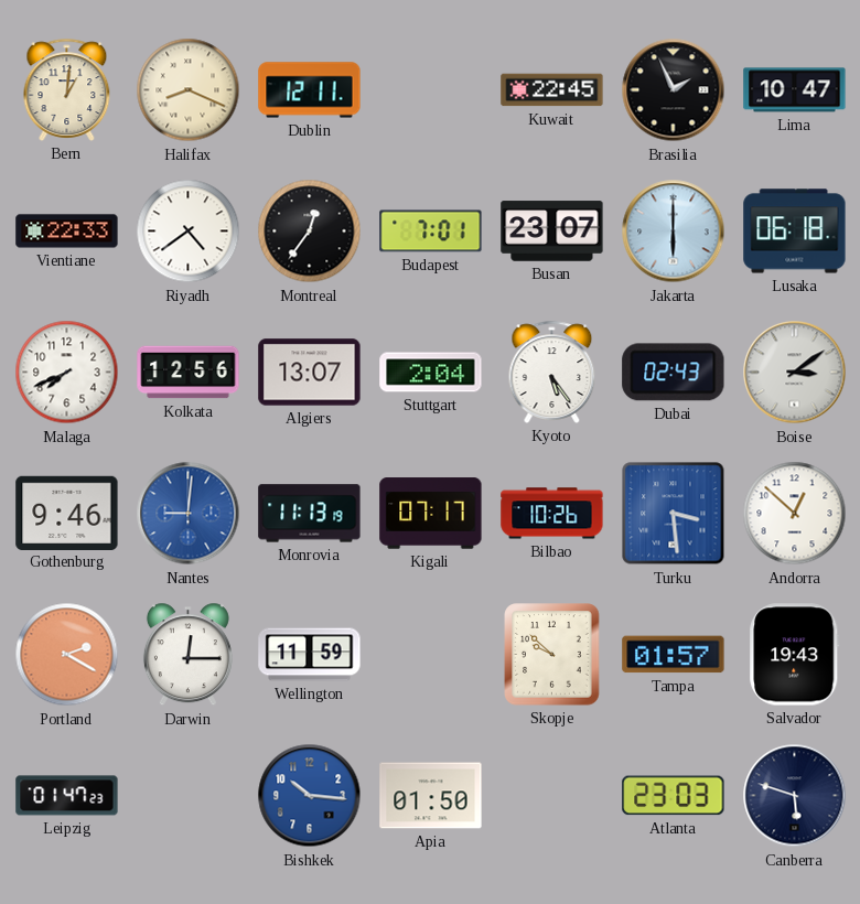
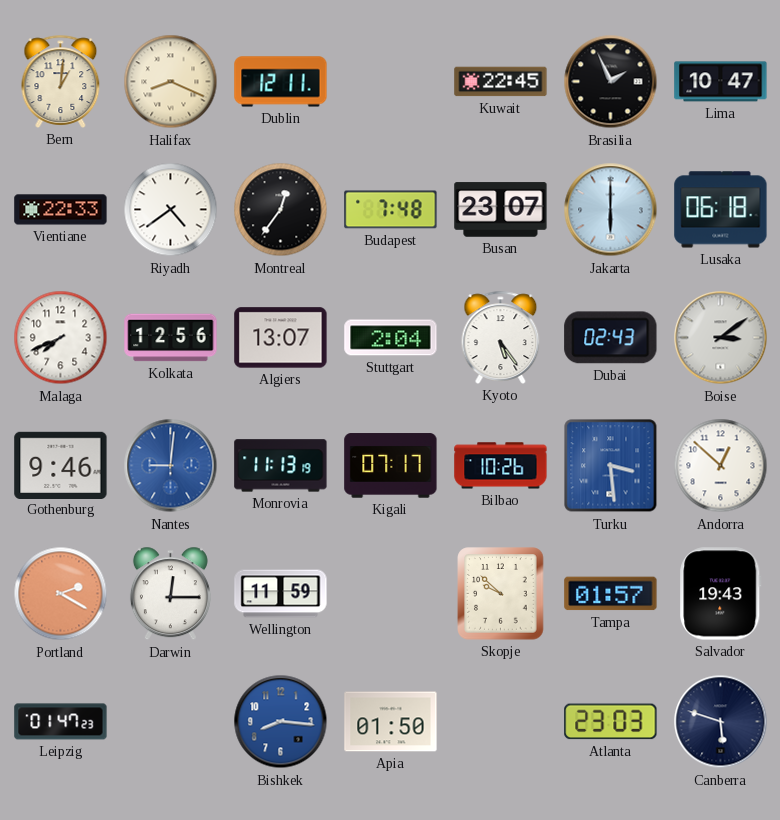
Budapest: 7:01 -> 7:48
Bishkek: 10:16 -> 8:16
